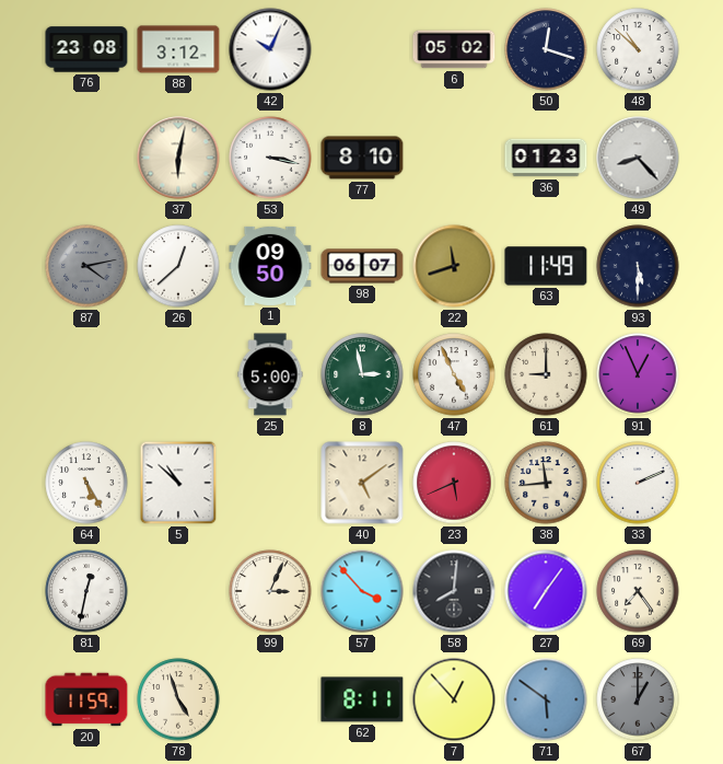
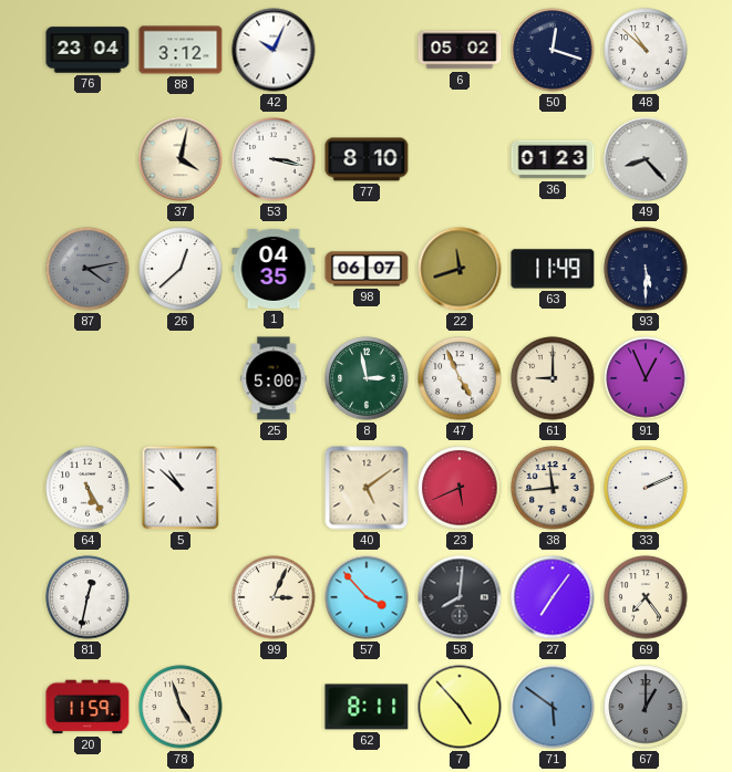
76: 23:08 -> 23:04
37: 6:02 -> 4:02
1: 09:50 -> 04:35
7: 12:53 -> 4:53
